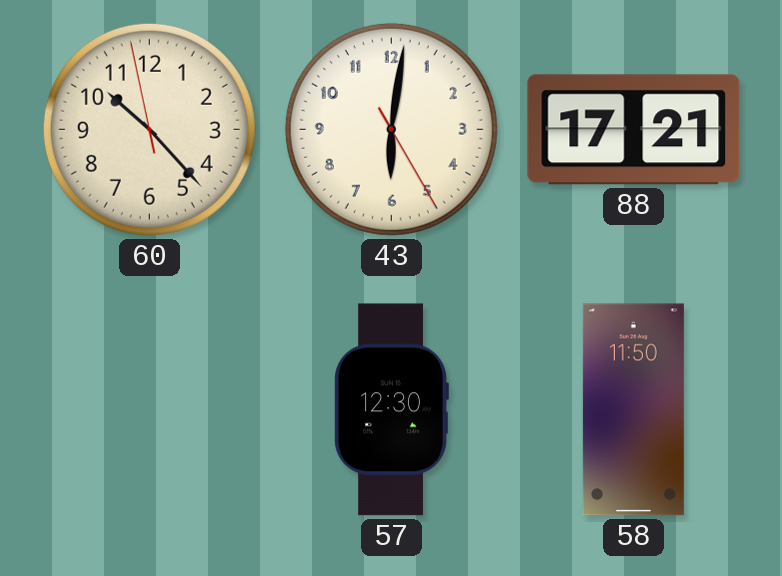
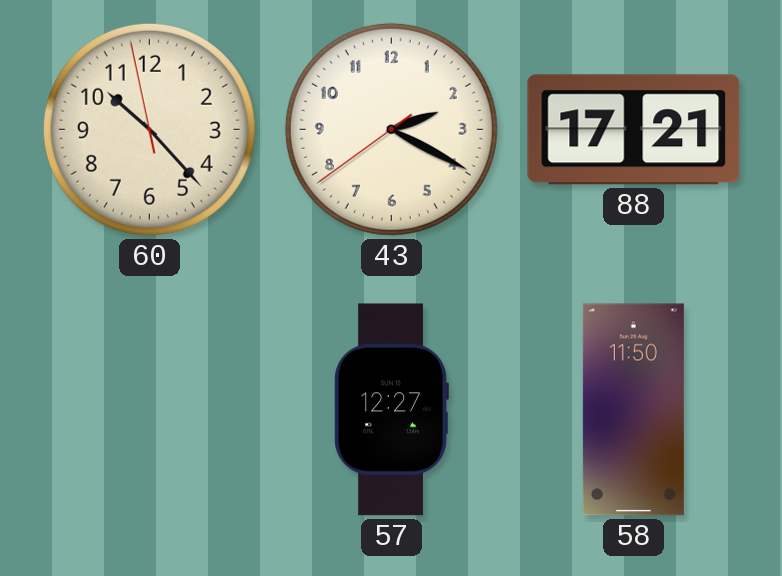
43: 6:01 -> 2:19
57: 12:30 -> 12:27
